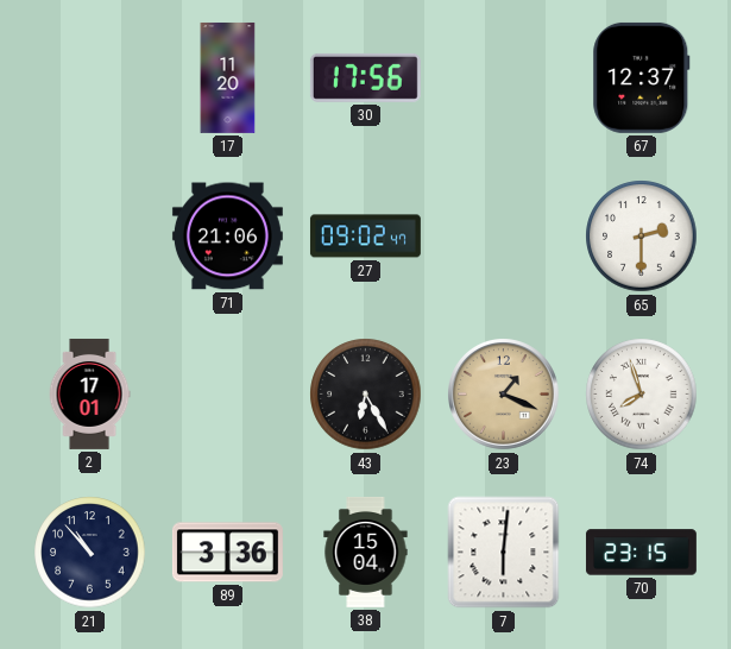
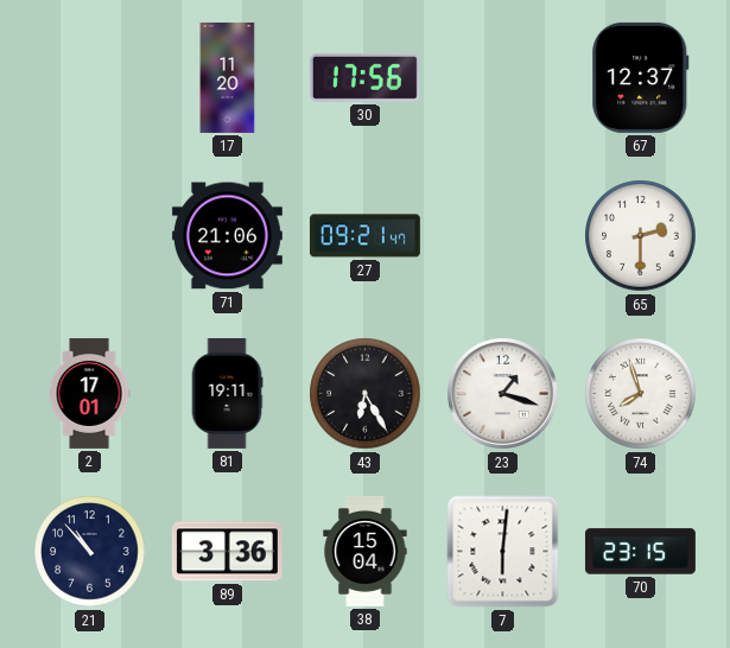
27: 09:02 -> 09:21
81: none -> 19:11
23: 1:19 -> 1:18
23 dial: champagne -> white
